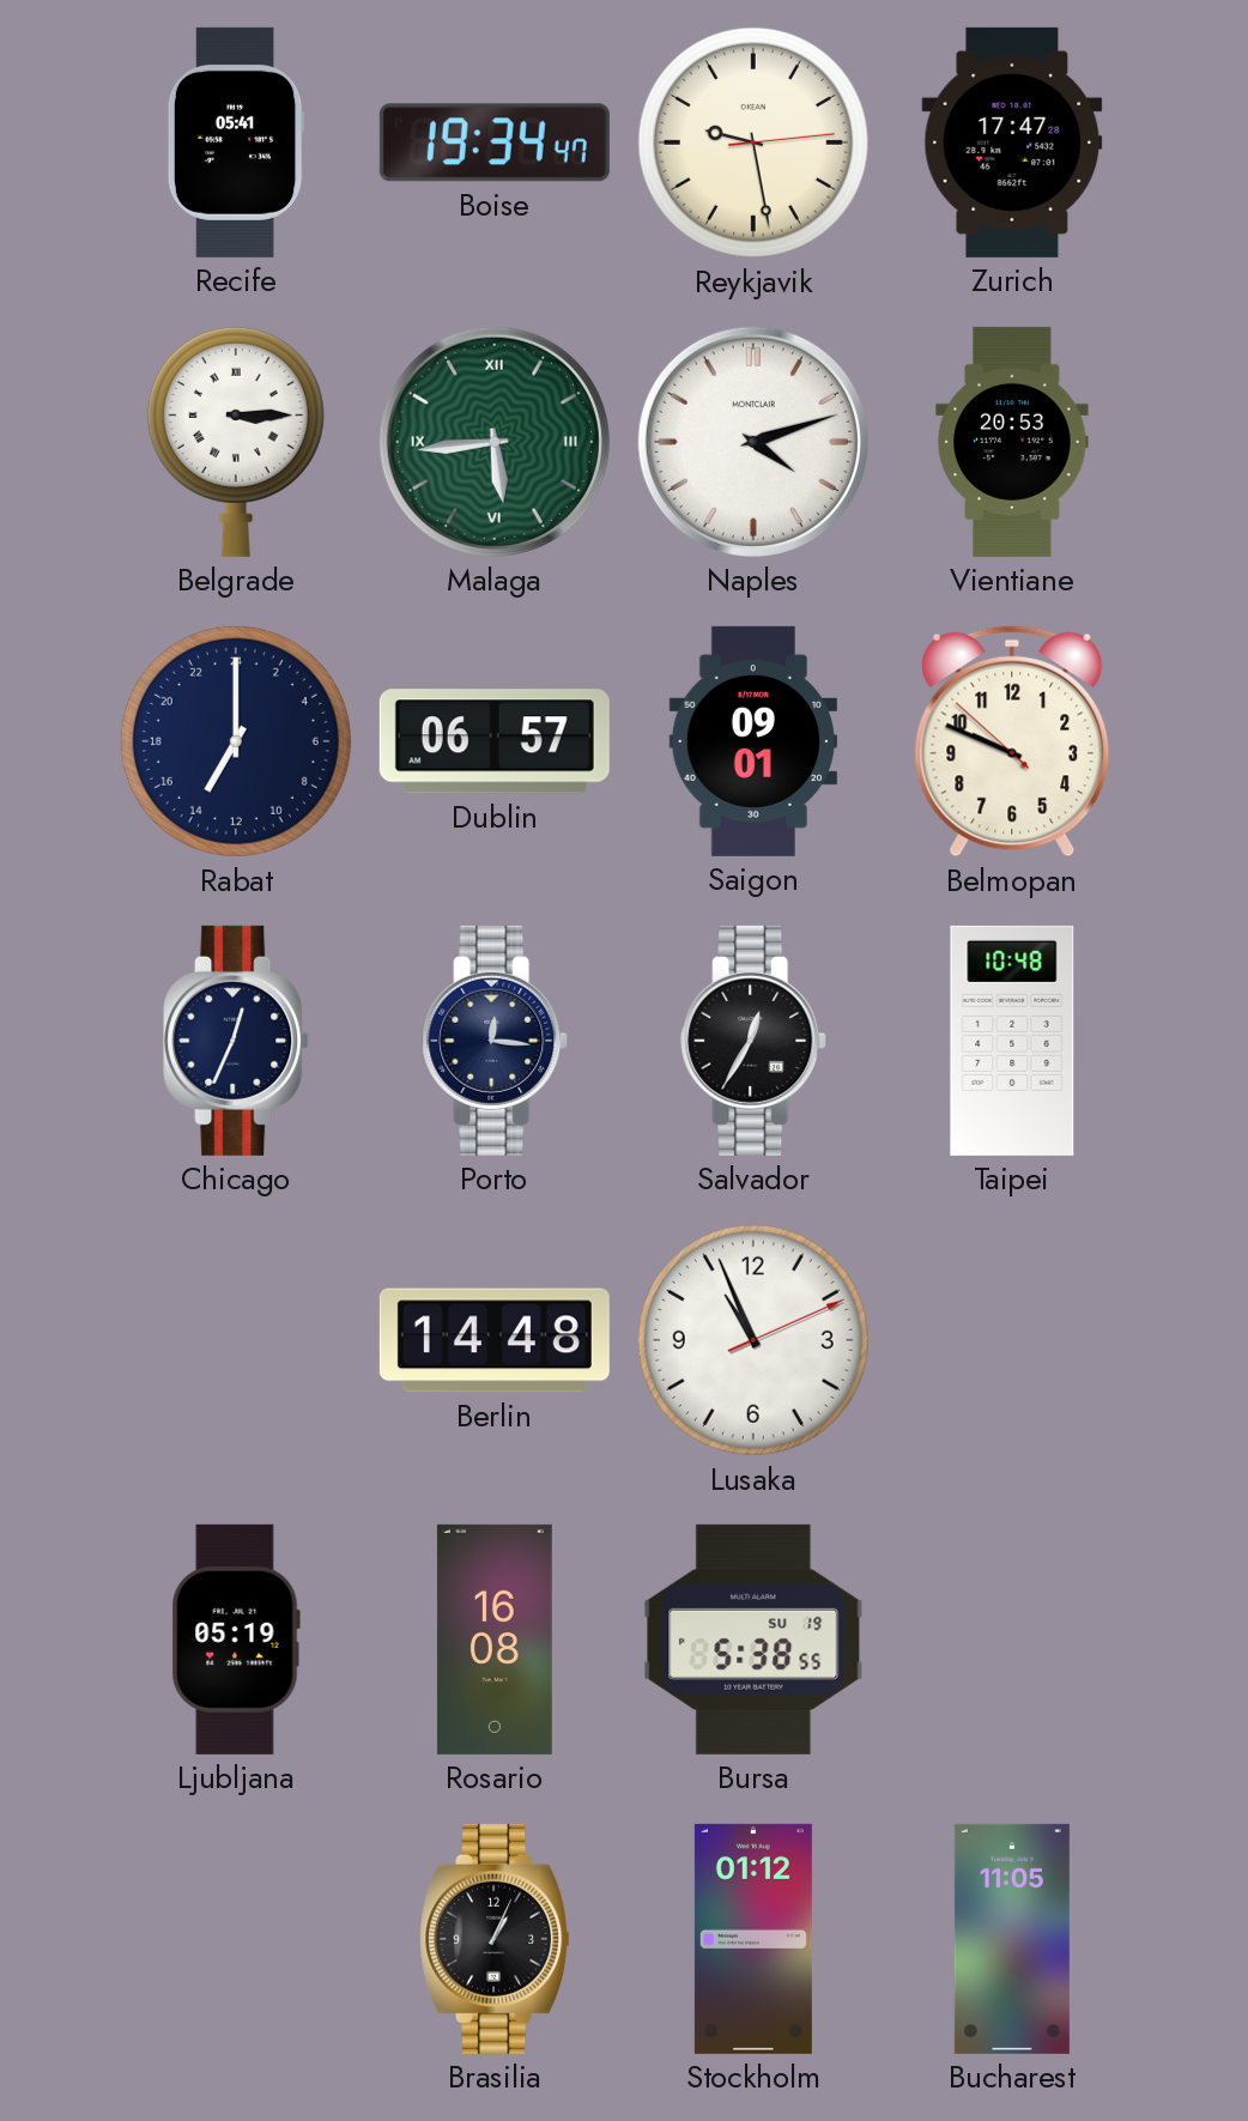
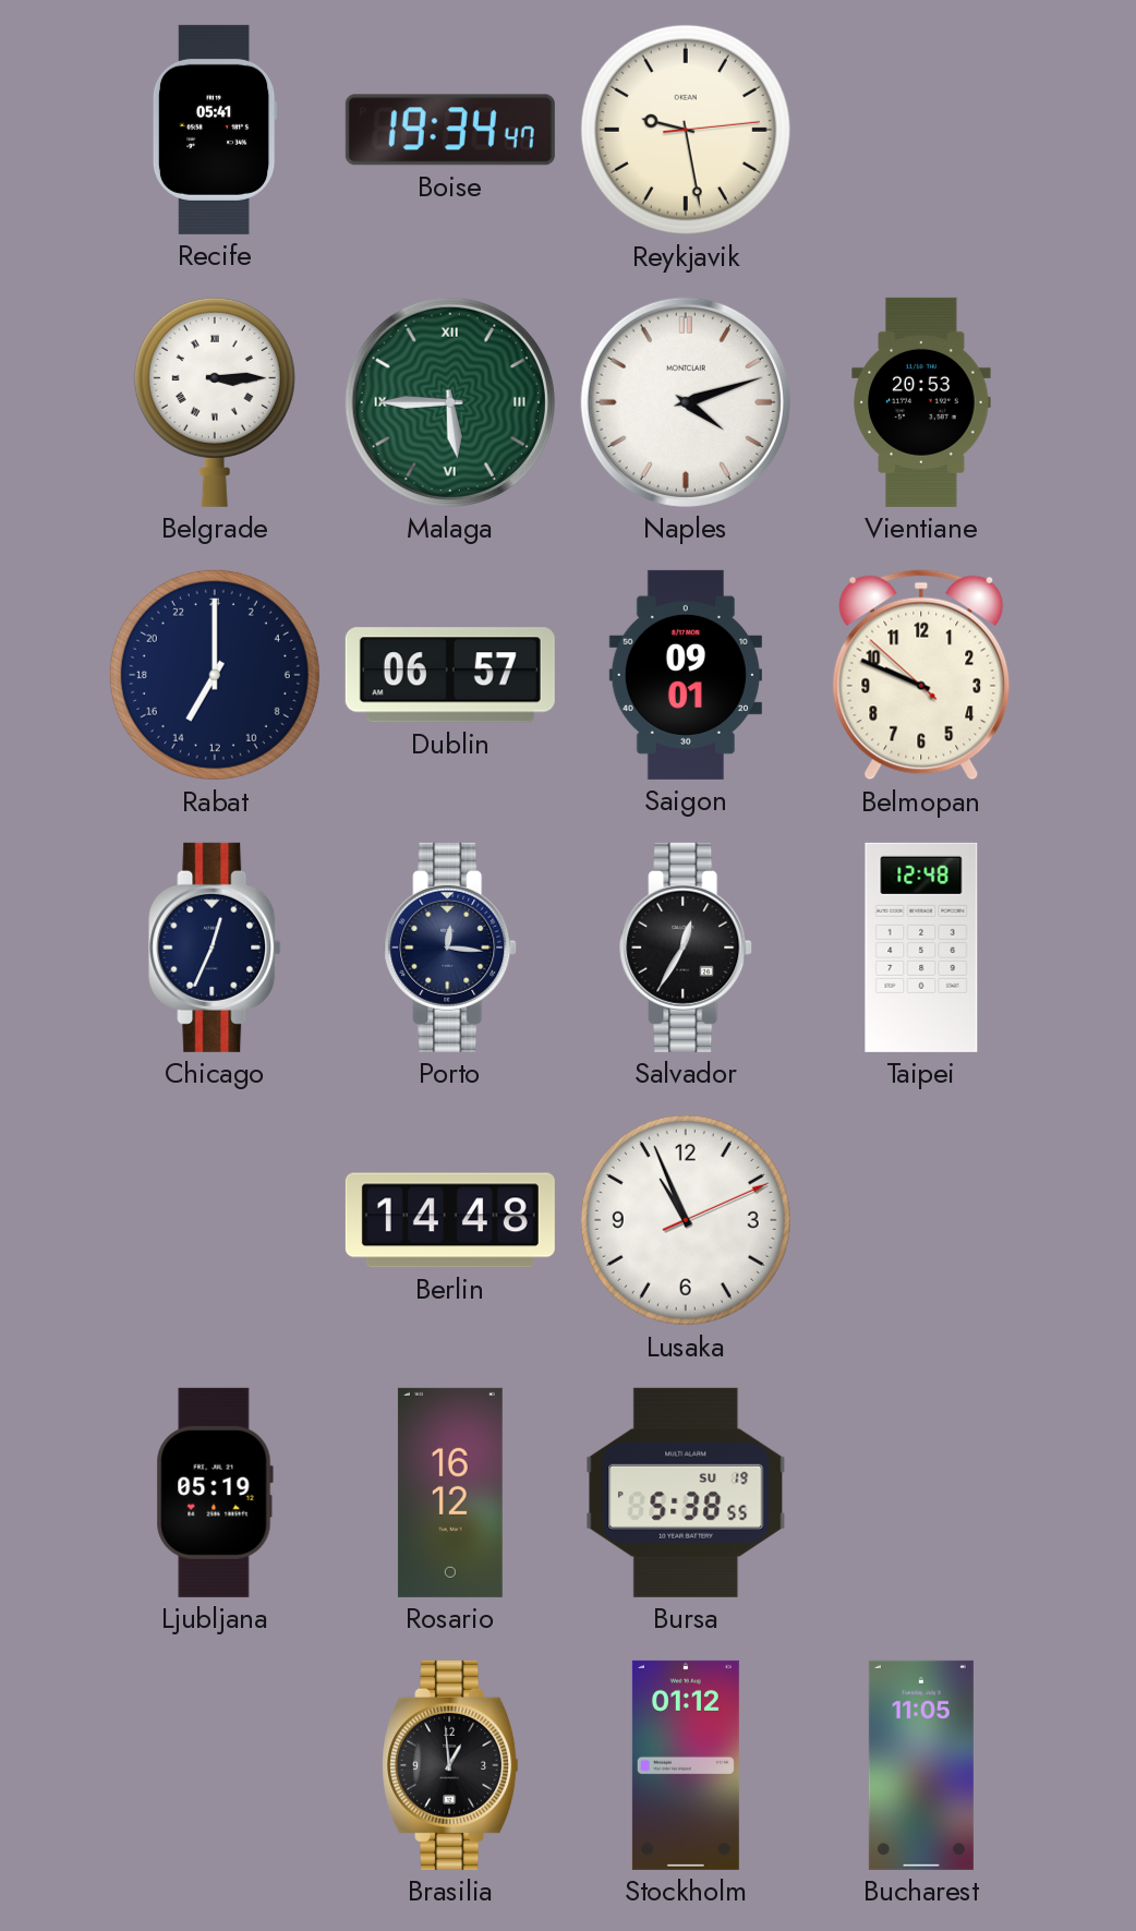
Zurich: 17:47 -> none
Malaga: 5:44 -> 5:45
Taipei: 10:48 -> 12:48
Rosario: 16:08 -> 16:12
Brasilia: 1:04 -> 12:59
